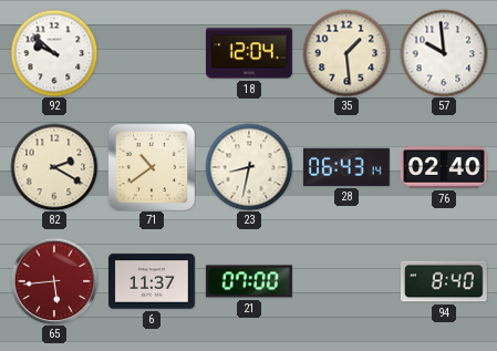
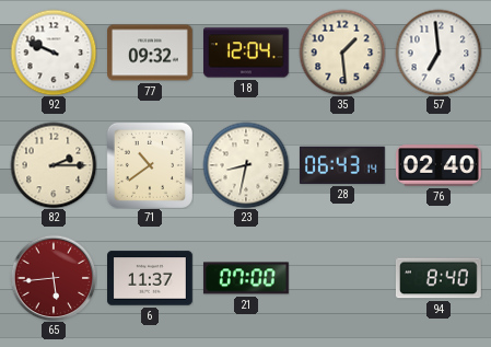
92: 9:52 -> 9:49
77: none -> 09:32
57: 9:59 -> 6:59
82: 2:20 -> 2:15
